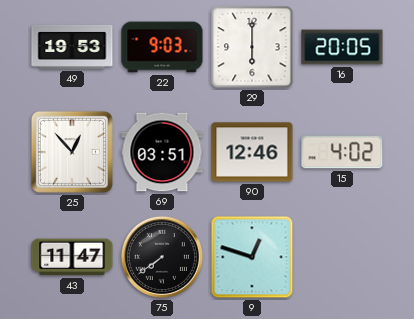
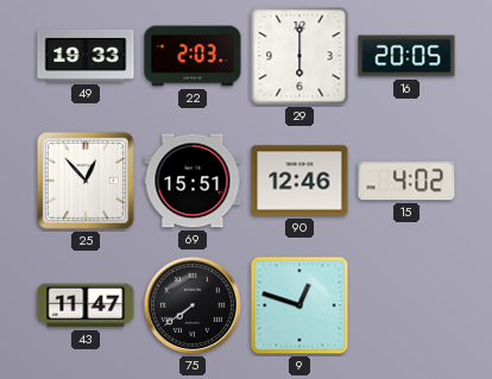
49: 19:53 -> 19:33
22: 9:03 -> 2:03
69: 03:51 -> 15:51
